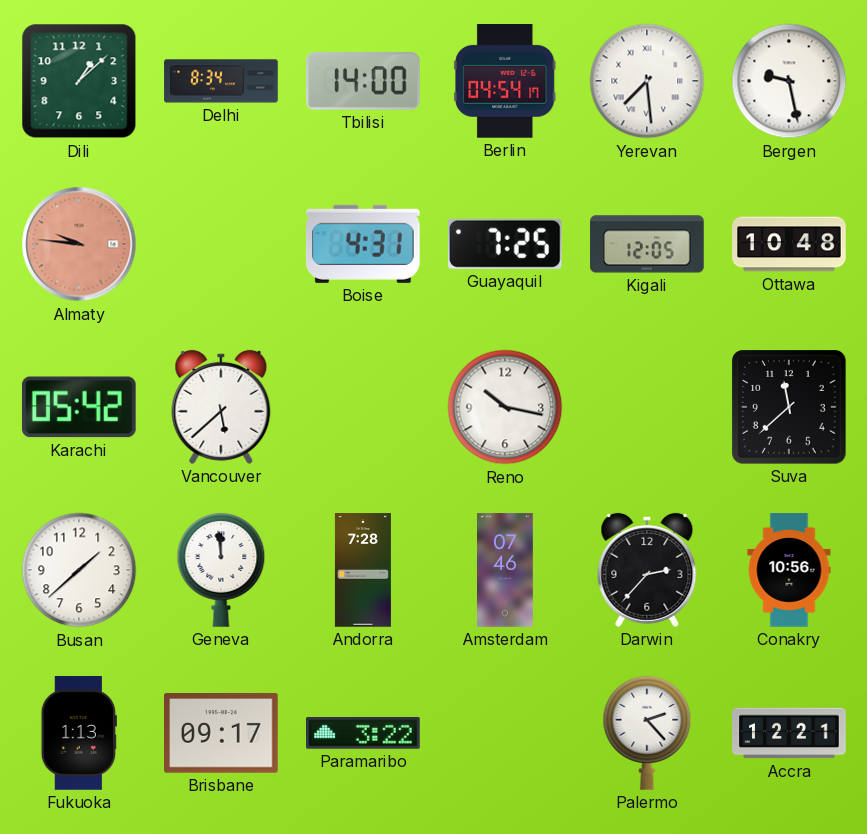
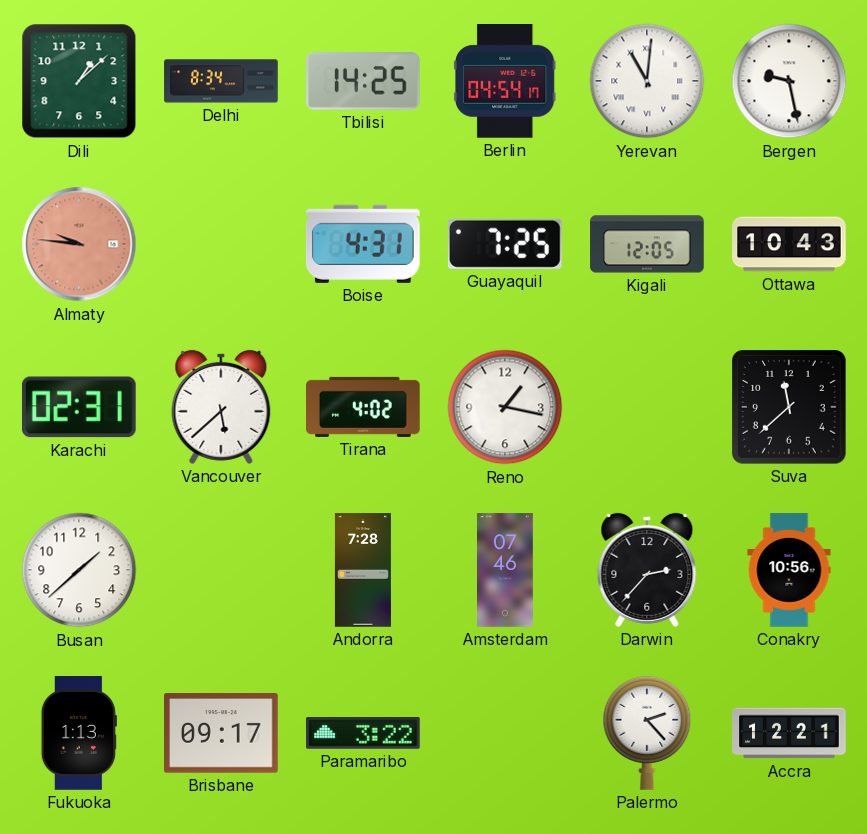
Tbilisi: 14:00 -> 14:25
Yerevan: 7:29 -> 11:01
Ottawa: 10:48 -> 10:43
Karachi: 05:42 -> 02:31
Tirana: none -> 4:02
Reno: 10:17 -> 1:17
Geneva: 11:59 -> none
